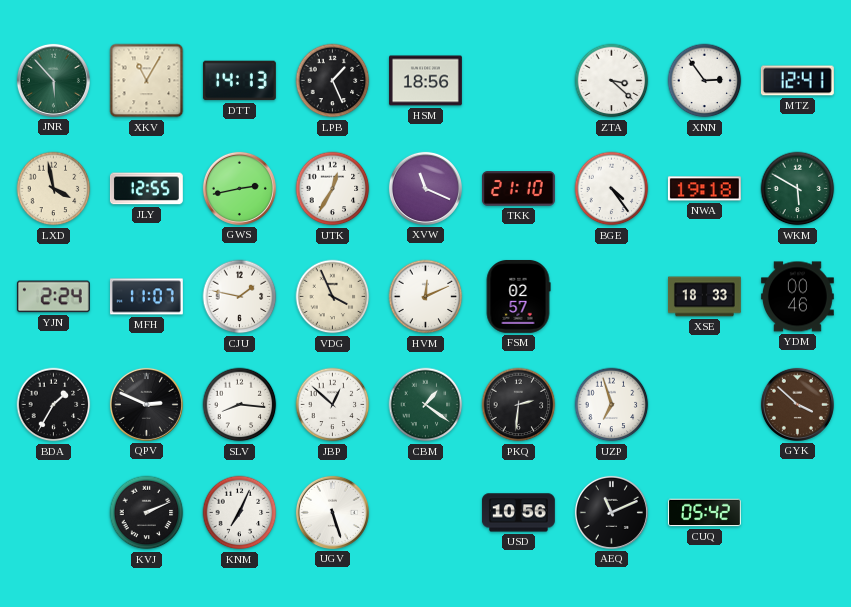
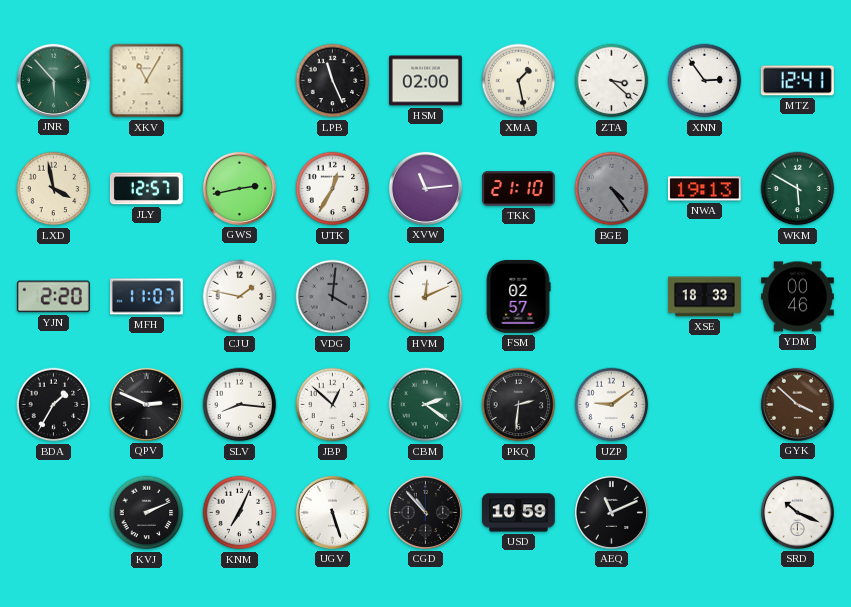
DTT: 14:13 -> none
LPB: 1:26 -> 11:26
HSM: 18:56 -> 02:00
XMA: none -> 1:28
JLY: 12:55 -> 12:57
XVW: 11:19 -> 11:14
BGE dial: white -> grey
NWA: 19:18 -> 19:13
YJN: 2:24 -> 2:20
VDG: 3:56 -> 4:01
VDG dial: cream -> grey
CBM: 1:21 -> 2:21
UZP: 6:57 -> 9:09
CGD: none -> 10:53
USD: 10:56 -> 10:59
CUQ: 05:42 -> none
SRD: none -> 10:19
